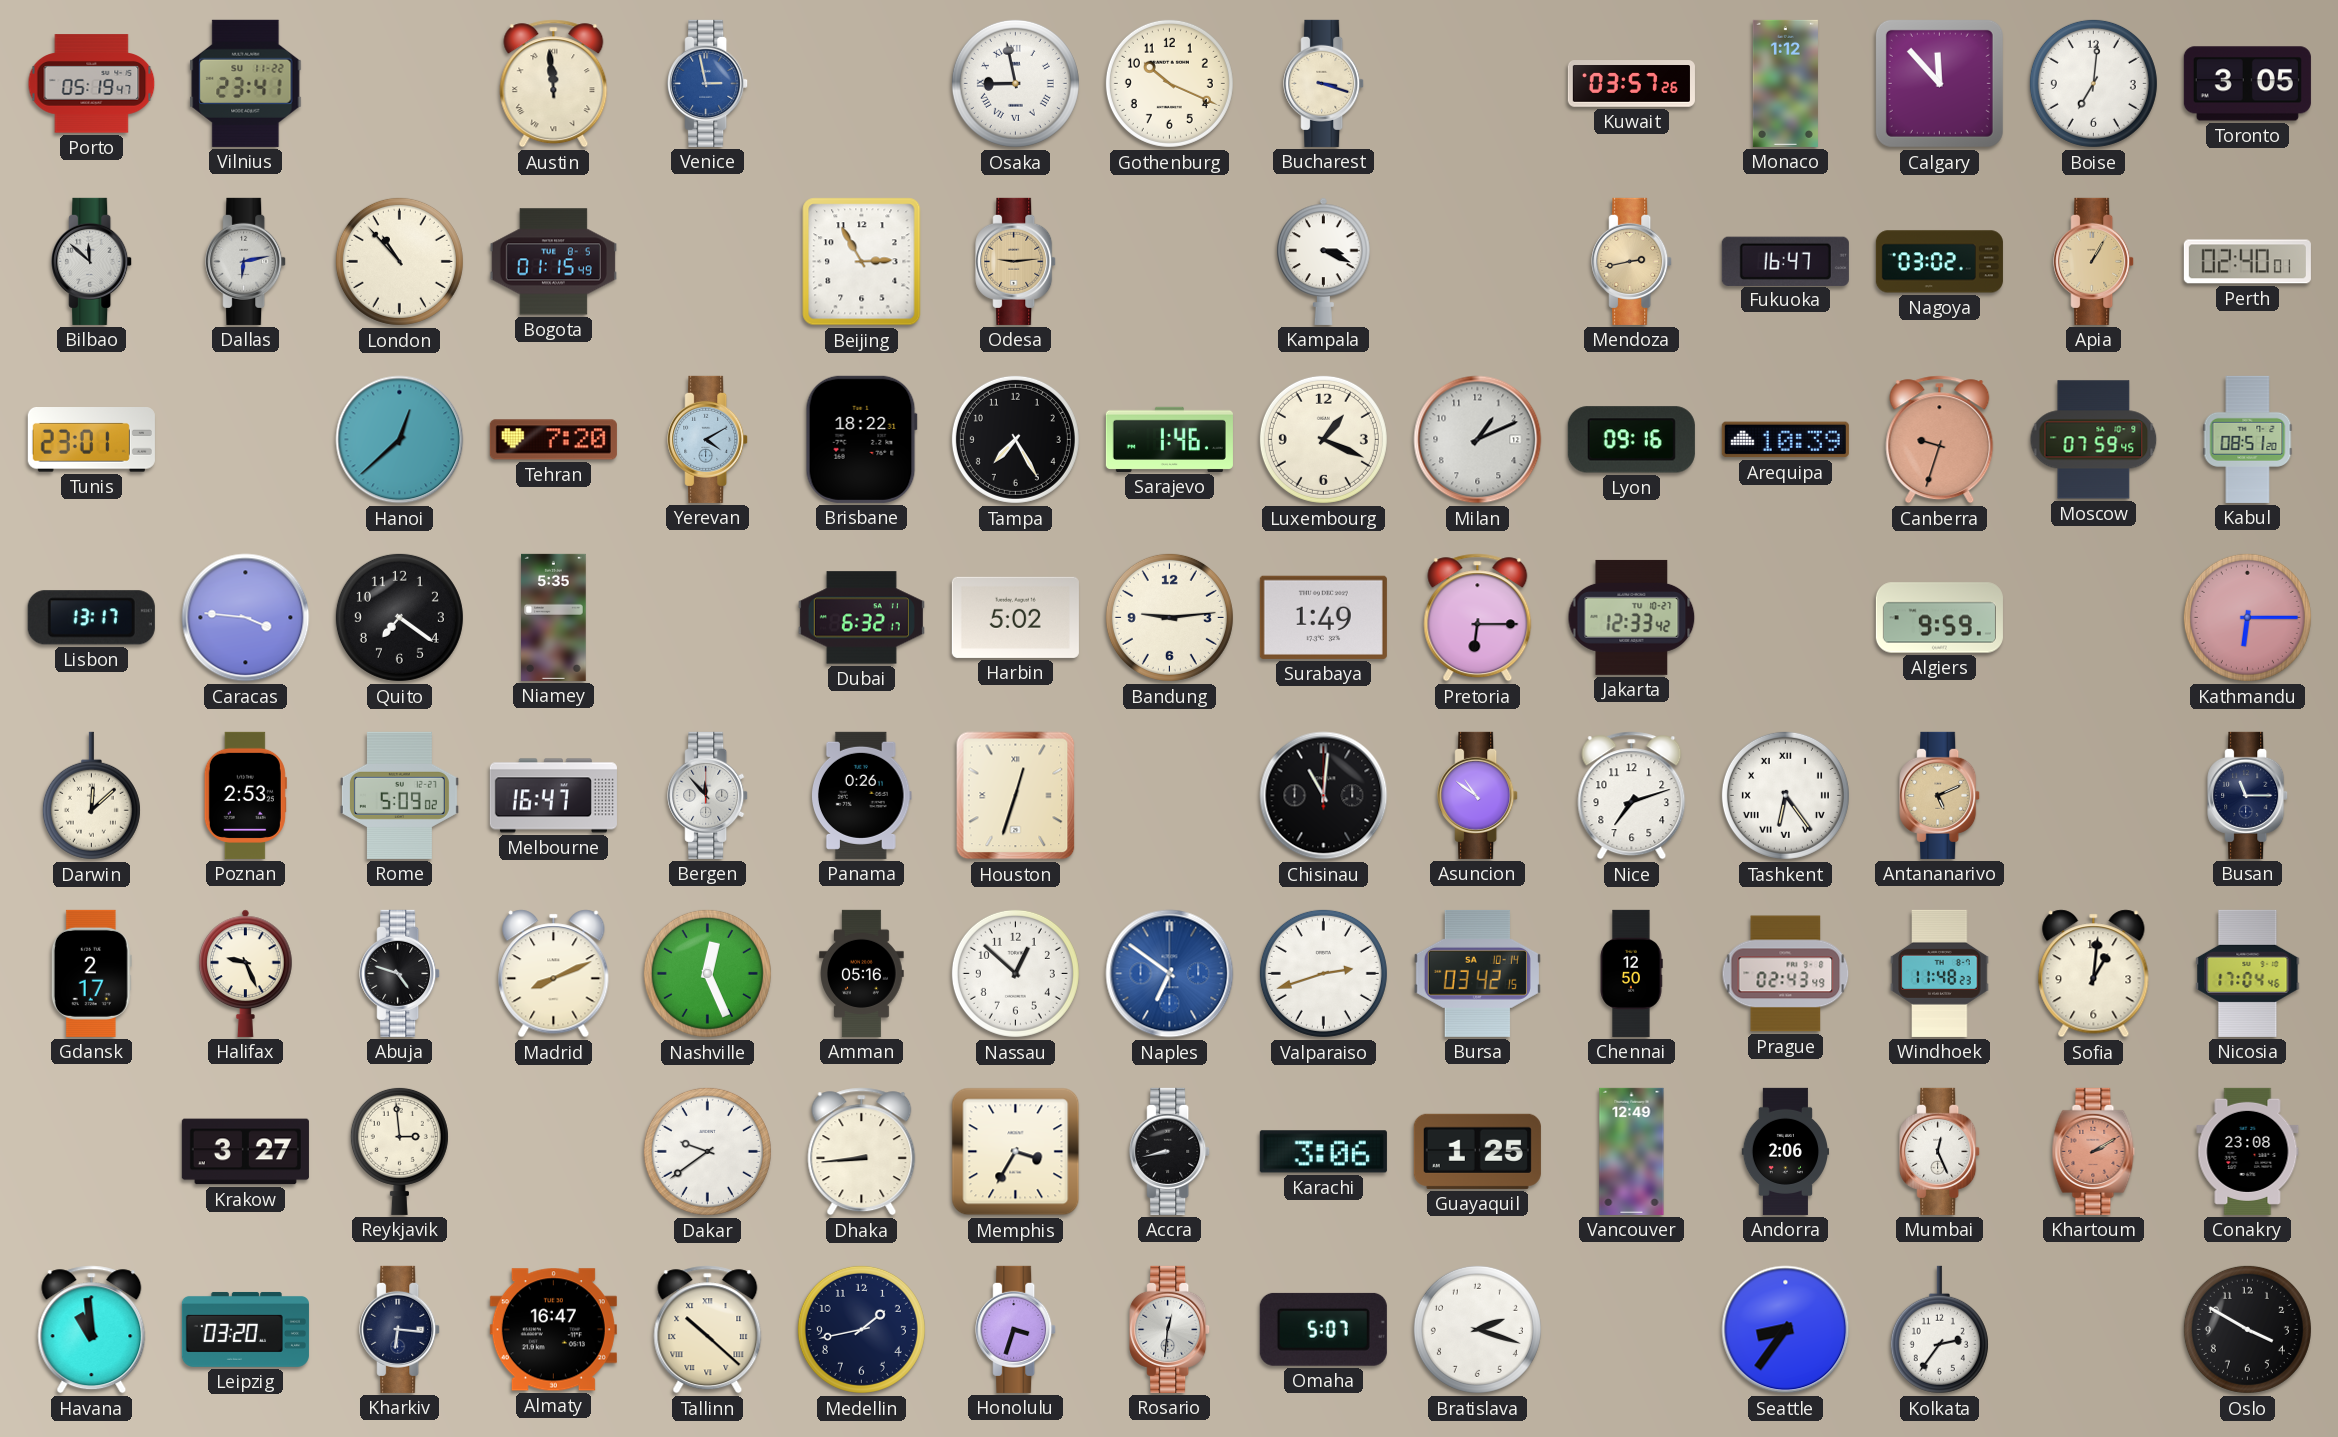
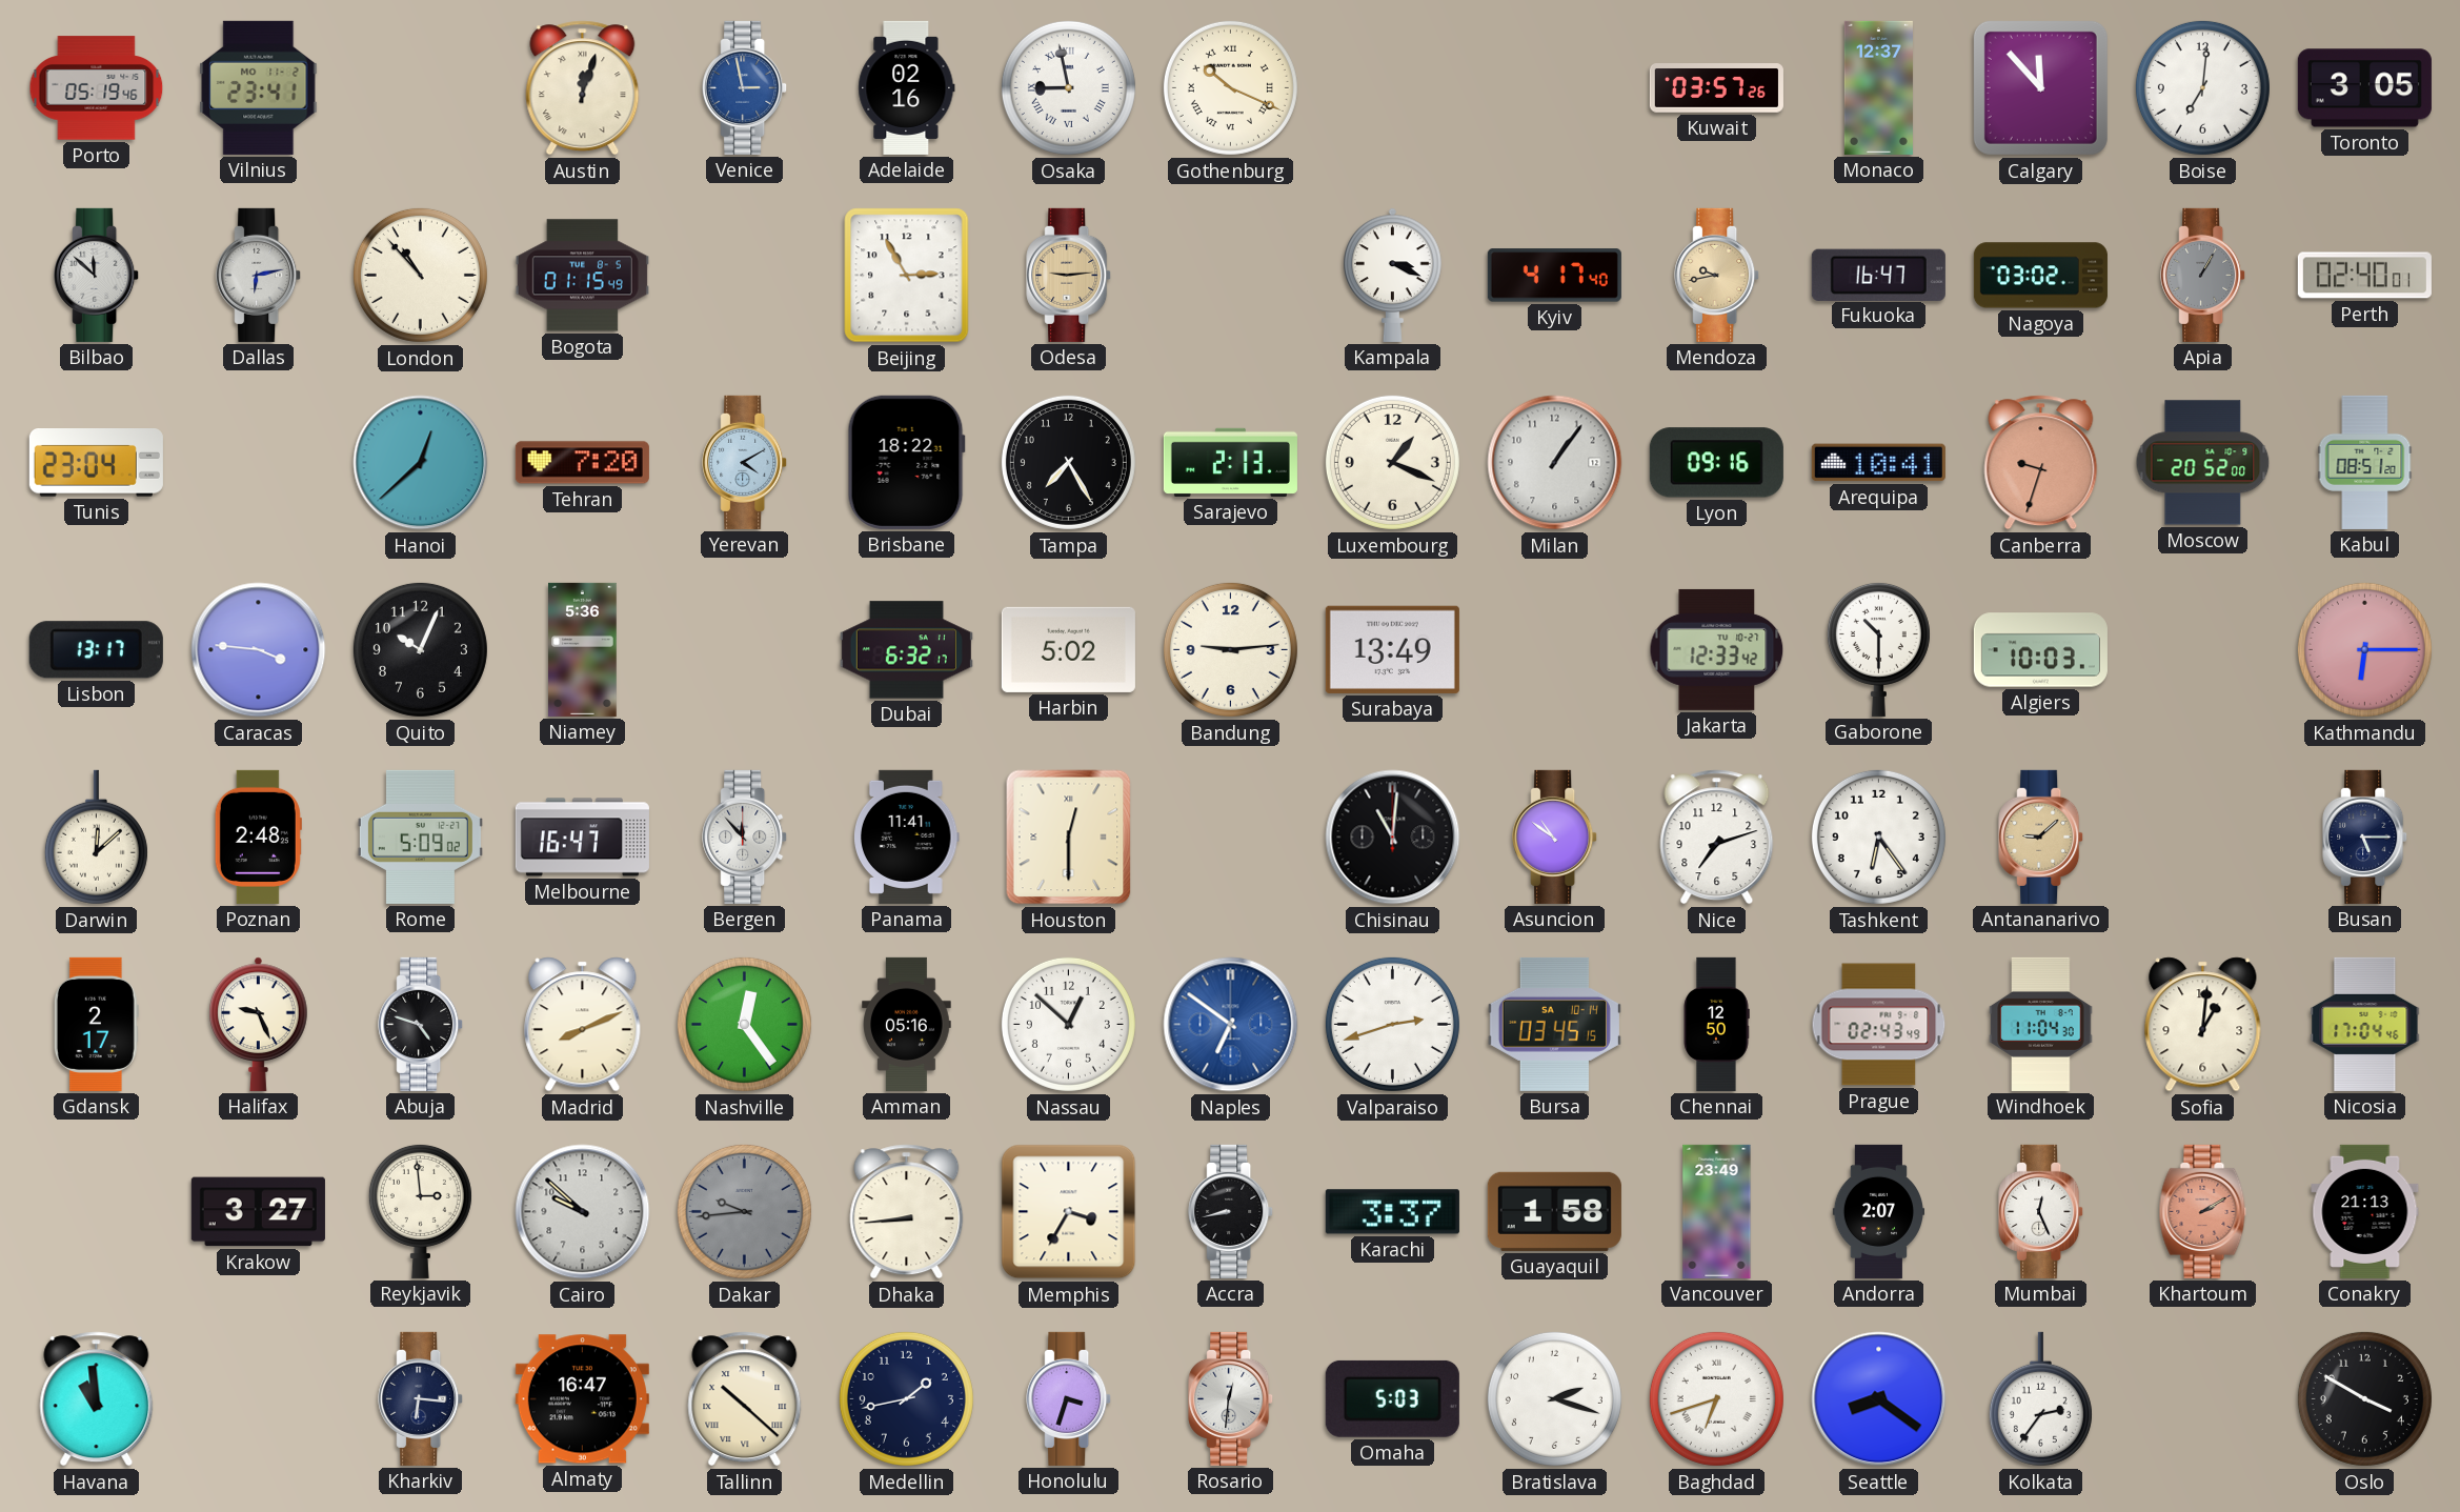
Porto: 05:19:47 -> 05:19:46
Vilnius date: SU 11-22 -> MO 11-2
Austin: 11:59 -> 12:03
Adelaide: none -> 02:16
Gothenburg numerals: Arabic -> Roman
Bucharest: 3:18 -> none
Monaco: 1:12 -> 12:37
Kyiv: none -> 4:17
Mendoza: 2:43 -> 9:43
Apia dial: champagne -> grey
Tunis: 23:01 -> 23:04
Sarajevo: 1:46 -> 2:13
Milan: 1:11 -> 1:06
Arequipa: 10:39 -> 10:41
Moscow: 07:59 -> 20:52
Quito: 7:21 -> 10:04
Niamey: 5:35 -> 5:36
Surabaya: 1:49 -> 13:49
Pretoria: 6:15 -> none
Gaborone: none -> 10:30
Algiers: 9:59 -> 10:03
Poznan: 2:53 -> 2:48
Panama: 0:26 -> 11:41
Houston: 12:33 -> 12:30
Tashkent numerals: Roman -> Arabic
Antananarivo: 5:11 -> 9:08
Busan: 11:15 -> 5:15
Nashville: 12:26 -> 12:24
Bursa: 03:42 -> 03:45
Windhoek: 11:48 -> 11:04
Cairo: none -> 9:52
Dakar: 9:39 -> 9:44
Dakar dial: white -> grey
Karachi: 3:06 -> 3:37
Guayaquil: 1:25 -> 1:58
Vancouver: 12:49 -> 23:49
Andorra: 2:06 -> 2:07
Conakry: 23:08 -> 21:13
Leipzig: 03:20 -> none
Omaha: 5:07 -> 5:03
Baghdad: none -> 6:42
Seattle: 8:36 -> 8:21
